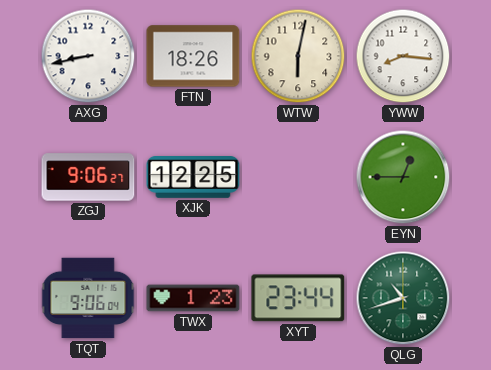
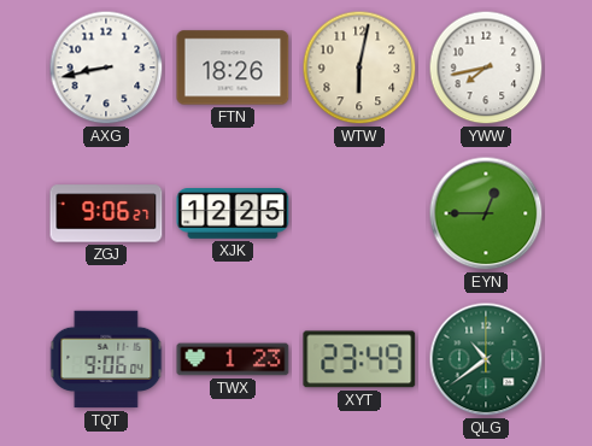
YWW: 8:16 -> 7:43
XYT: 23:44 -> 23:49
QLG: 10:42 -> 10:39
